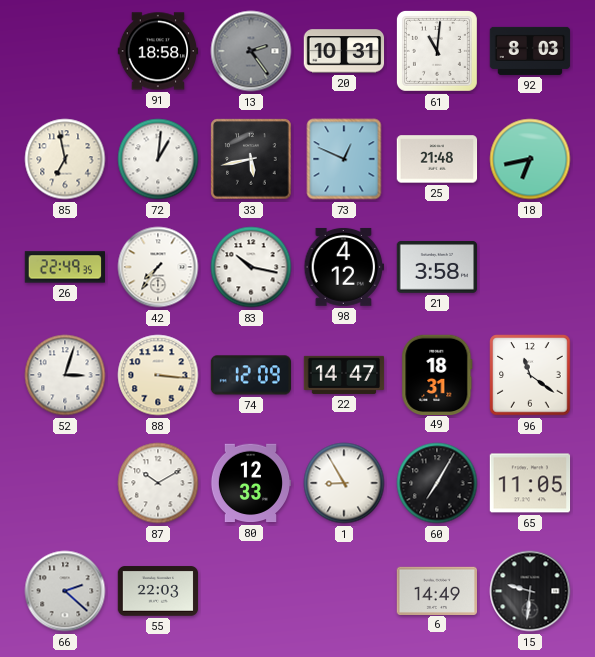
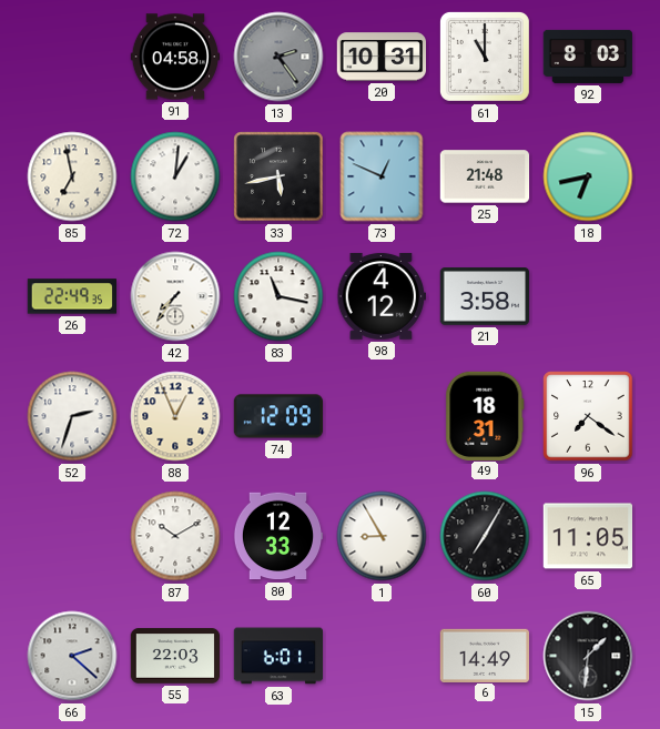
91: 18:58 -> 04:58
61: 11:01 -> 11:00
83: 10:17 -> 11:17
52: 3:03 -> 2:33
88: 3:16 -> 12:56
22: 14:47 -> none
96: 11:21 -> 7:21
63: none -> 6:01
15: 9:31 -> 1:31
